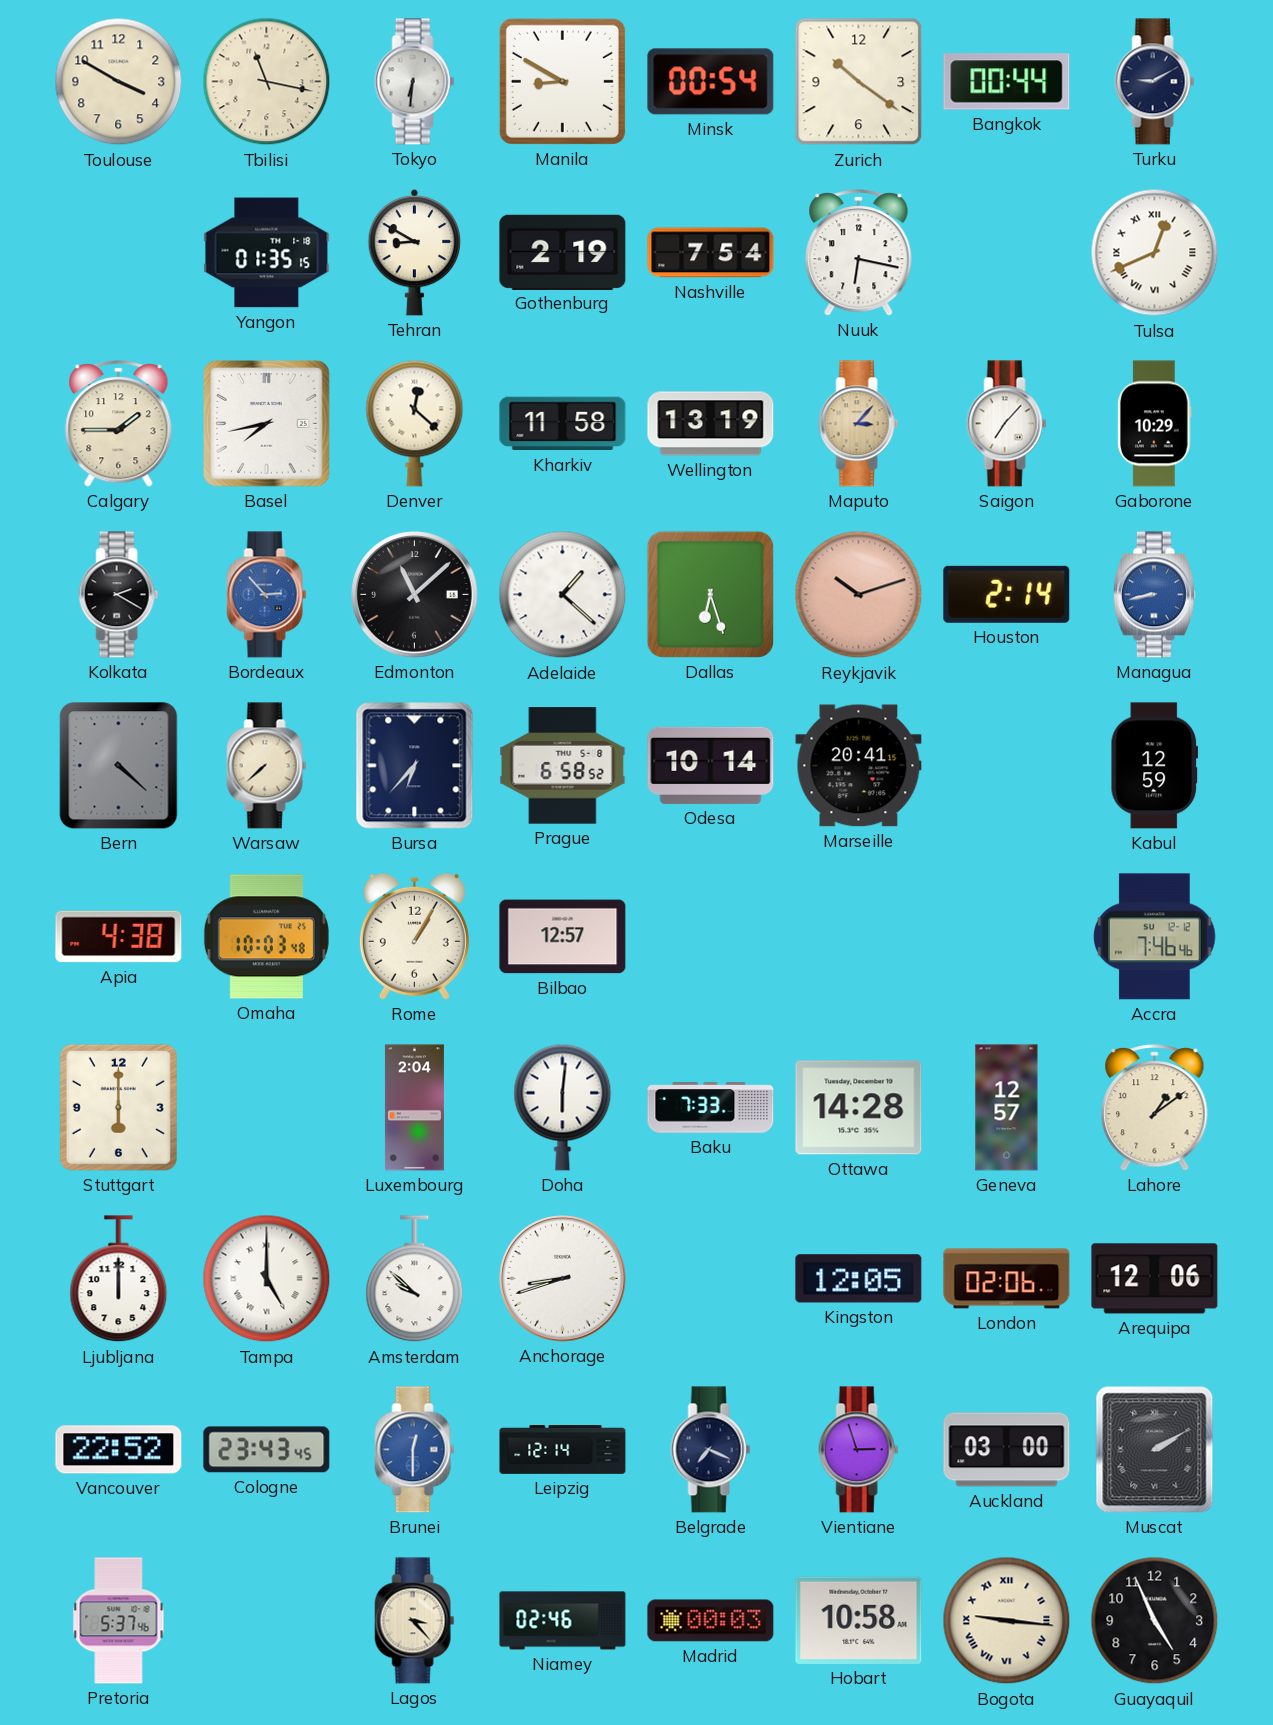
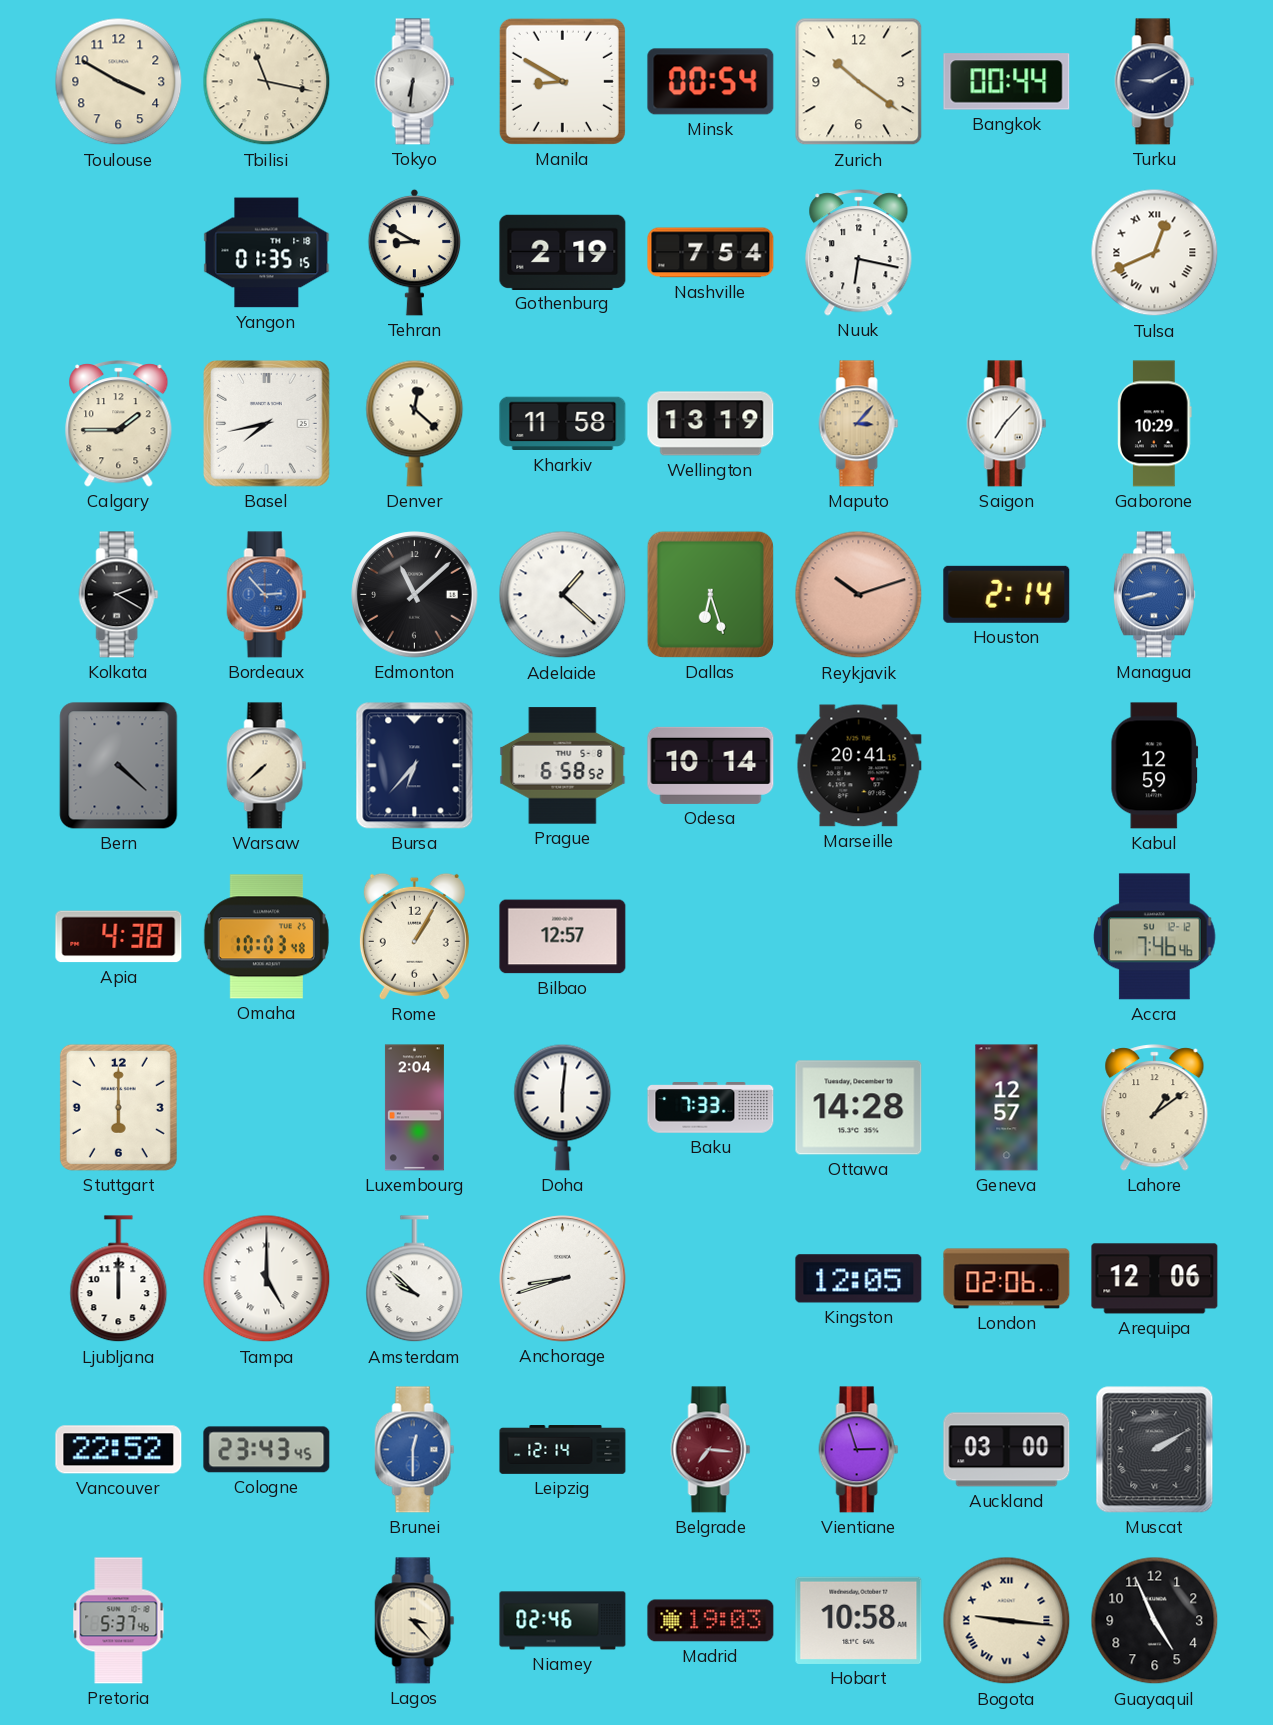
Belgrade: 7:19 -> 7:16
Belgrade dial: navy -> burgundy
Madrid: 00:03 -> 19:03
